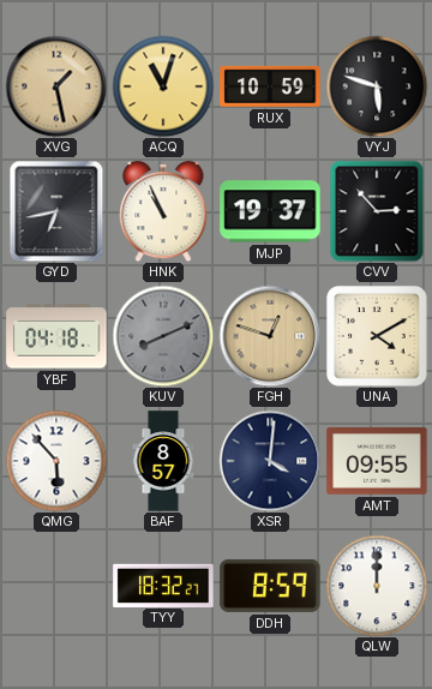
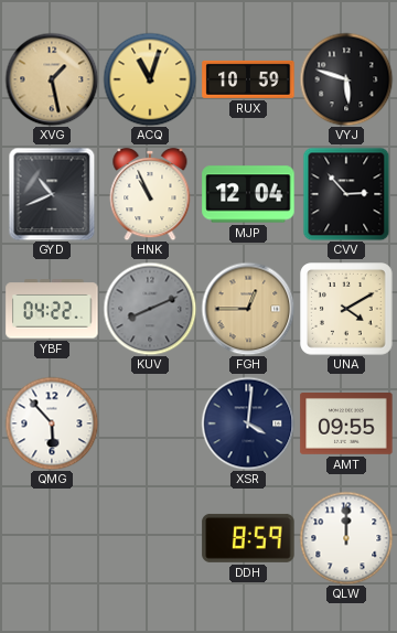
GYD: 6:43 -> 10:41
MJP: 19:37 -> 12:04
YBF: 04:18 -> 04:22
FGH: 12:48 -> 12:45
BAF: 8:57 -> none
TYY: 18:32 -> none
